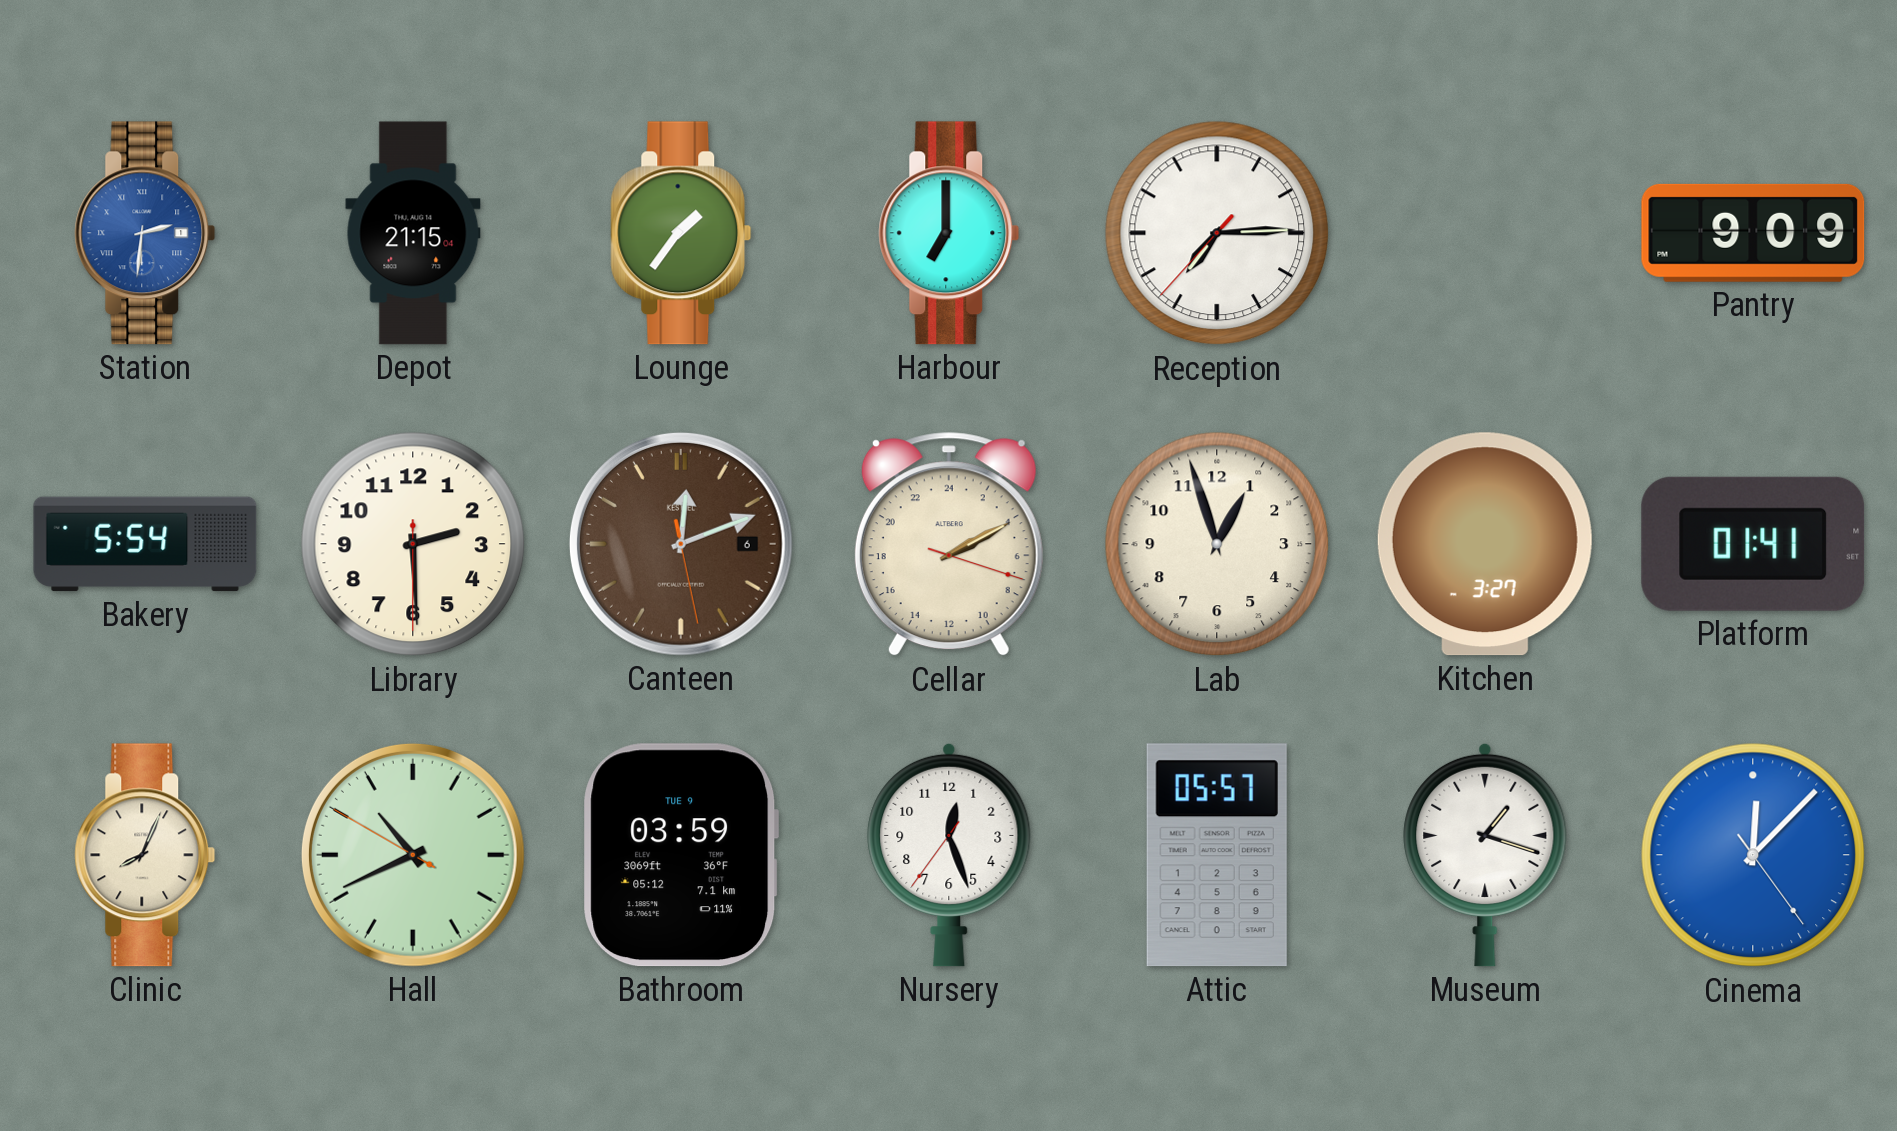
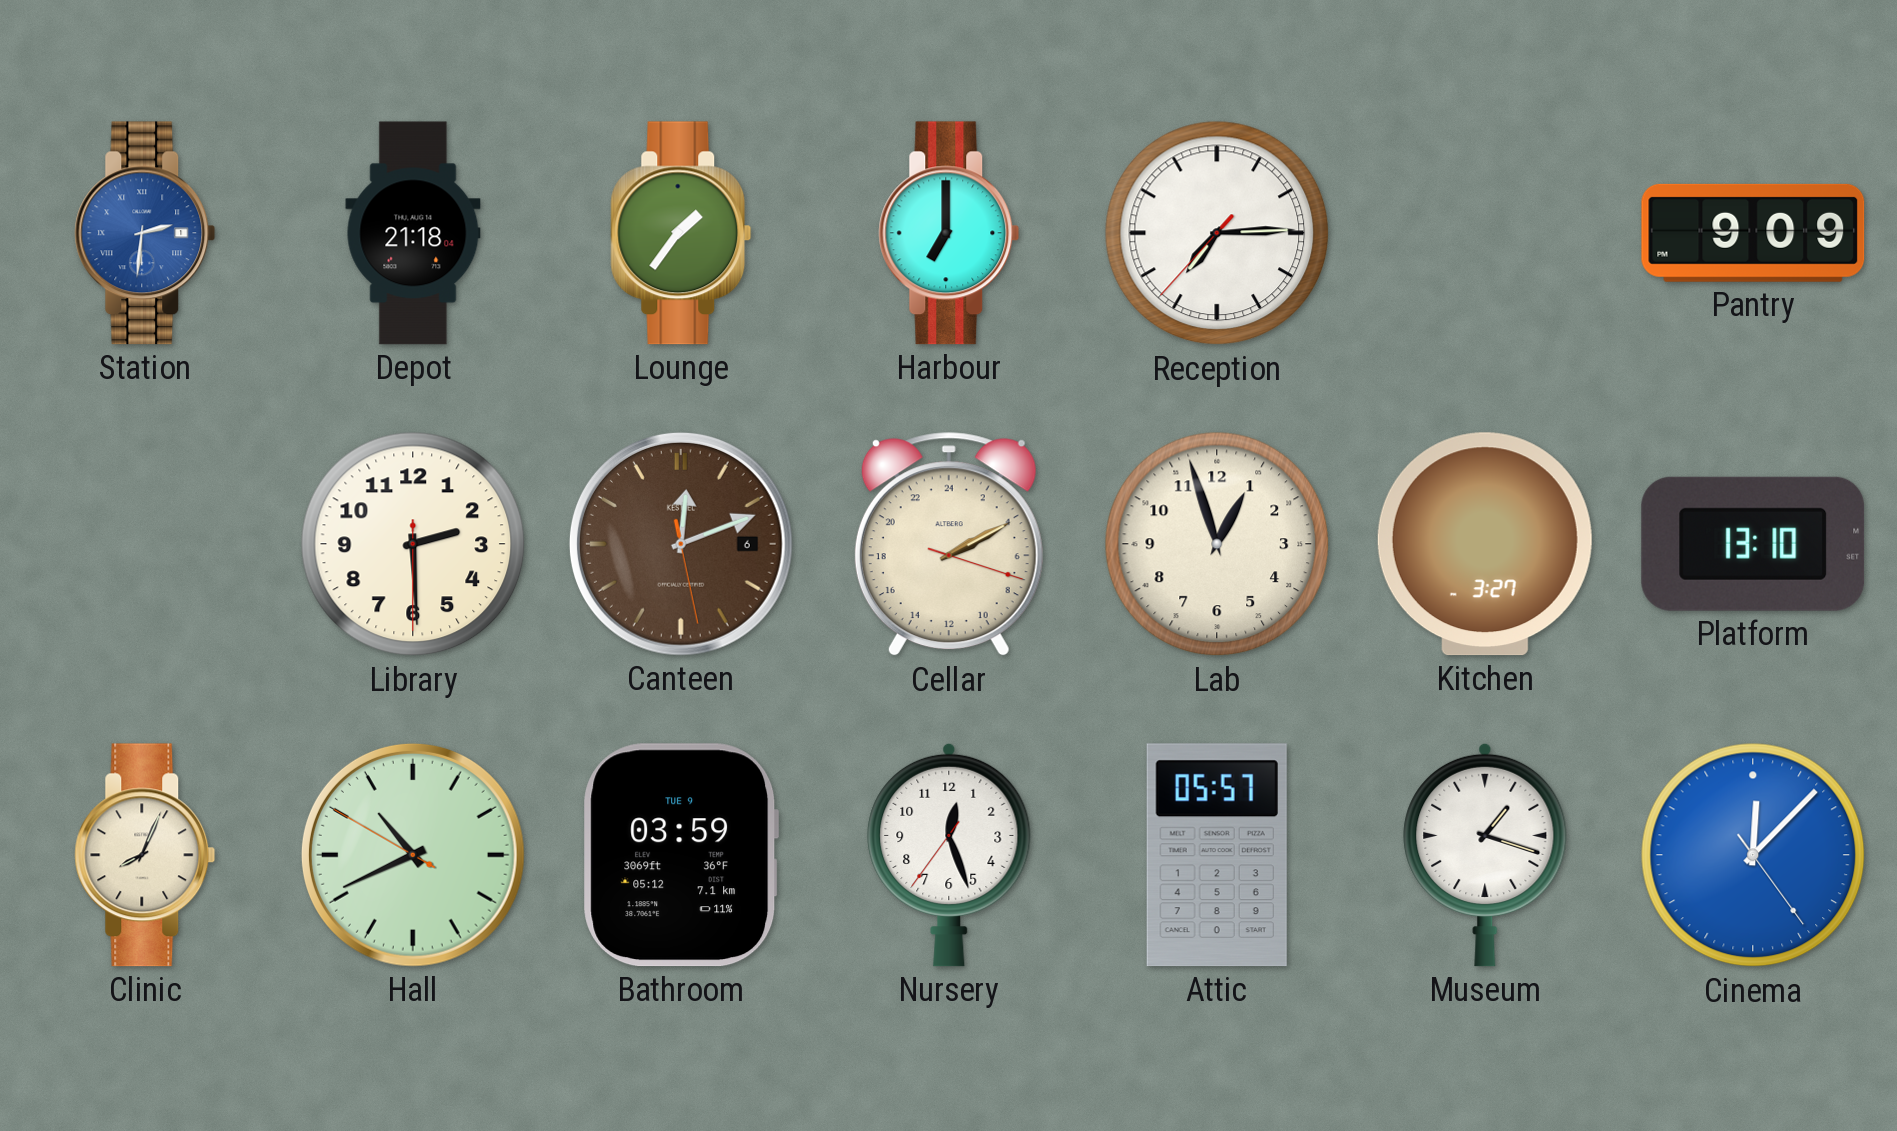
Depot: 21:15 -> 21:18
Bakery: 5:54 -> none
Platform: 01:41 -> 13:10
